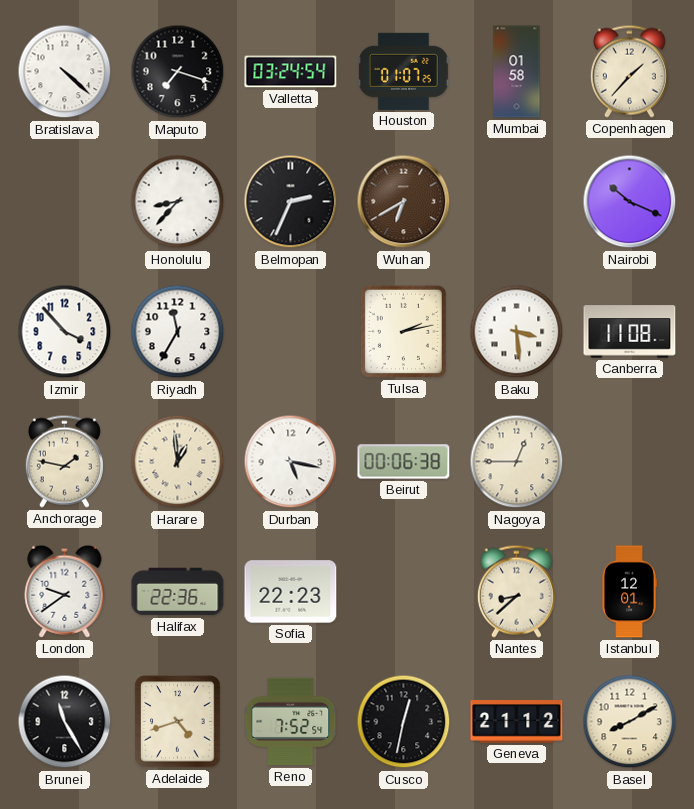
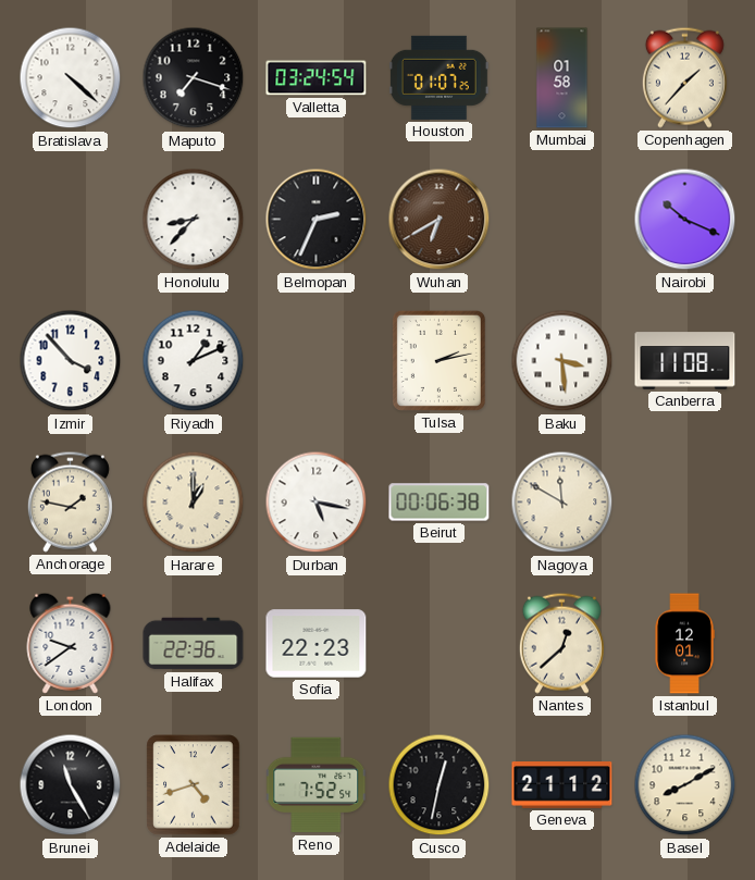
Riyadh: 11:35 -> 1:11
Harare: 12:59 -> 1:00
Nagoya: 12:45 -> 11:50
Nantes: 8:38 -> 12:38
